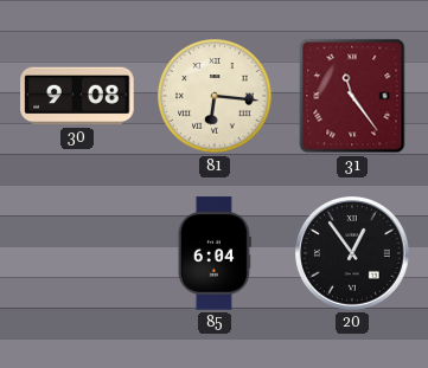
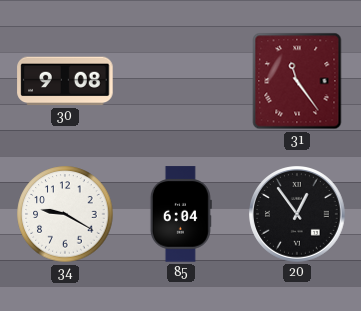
81: 6:16 -> none
34: none -> 9:20
